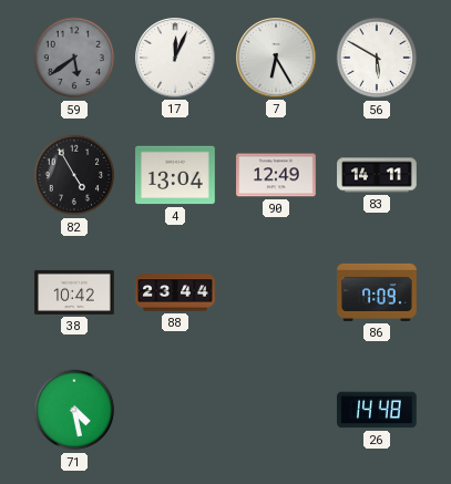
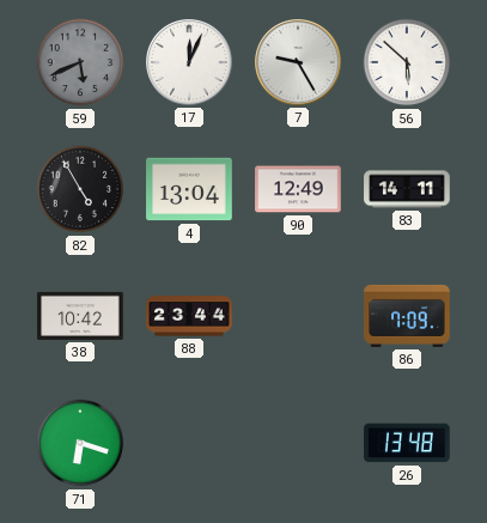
59: 5:39 -> 5:41
7: 6:25 -> 9:25
56: 5:50 -> 5:52
71: 4:28 -> 6:18
26: 14:48 -> 13:48
